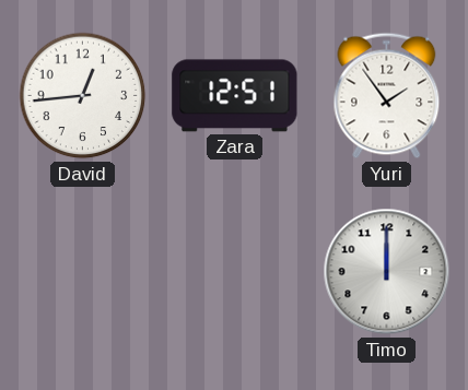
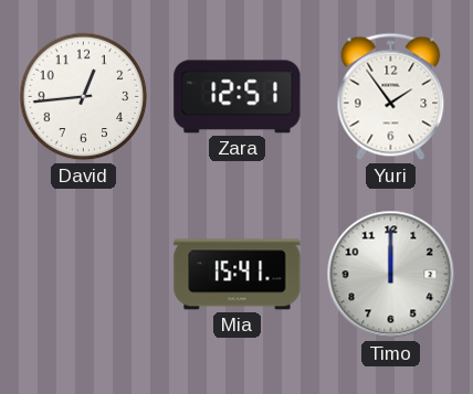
Mia: none -> 15:41
